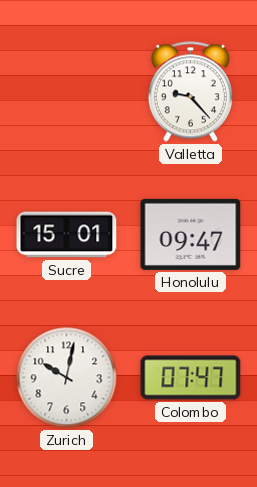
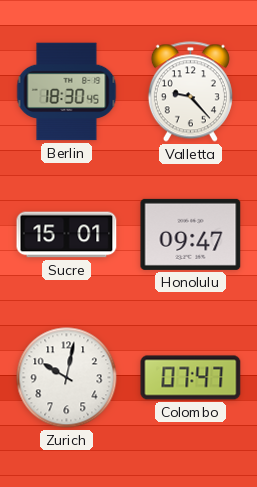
Berlin: none -> 18:30
